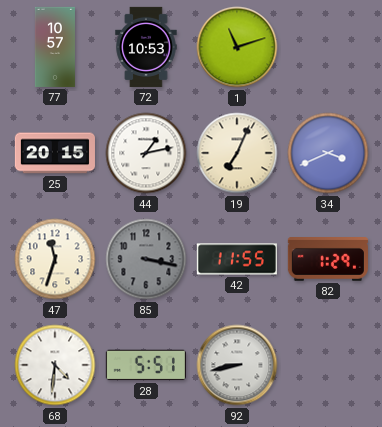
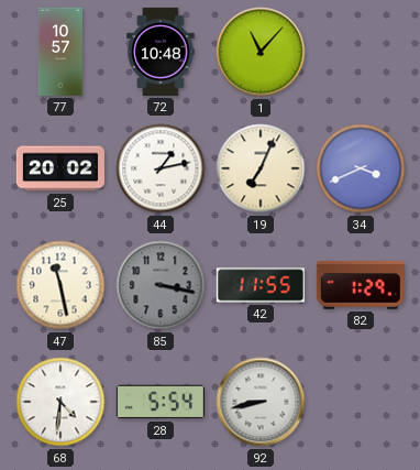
72: 10:53 -> 10:48
1: 11:12 -> 11:07
25: 20:15 -> 20:02
47: 11:33 -> 11:28
28: 5:51 -> 5:54
